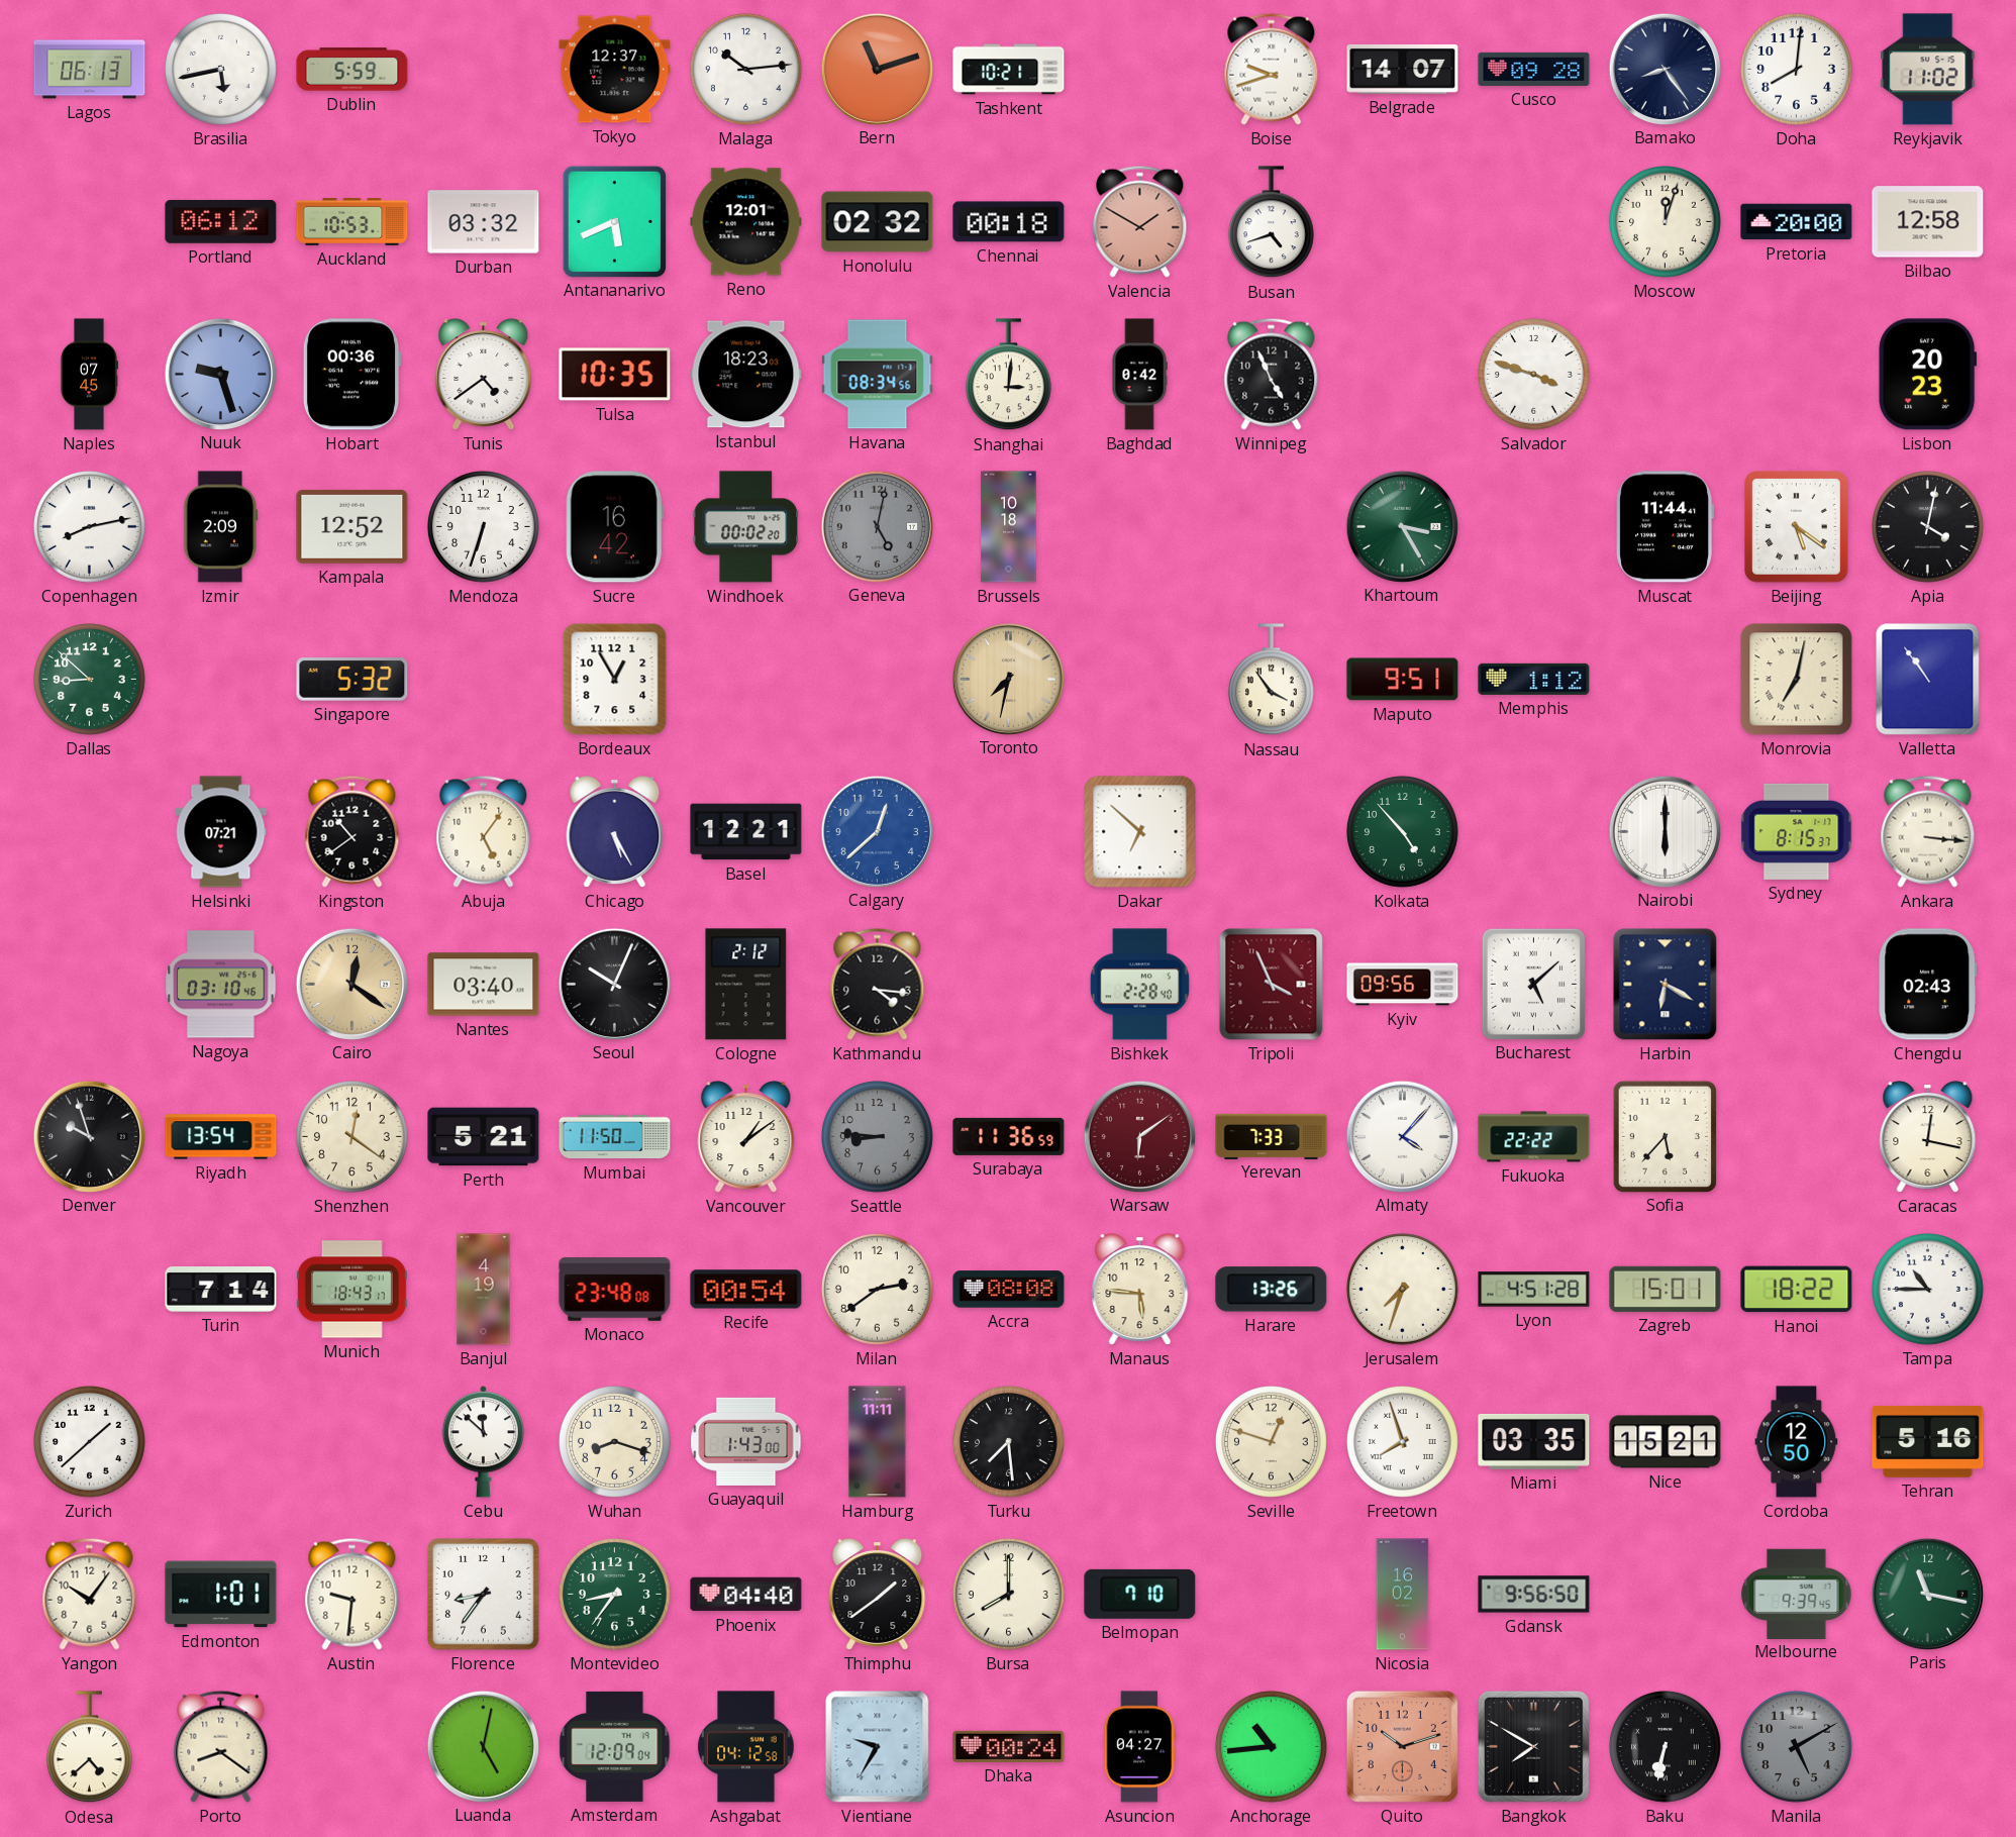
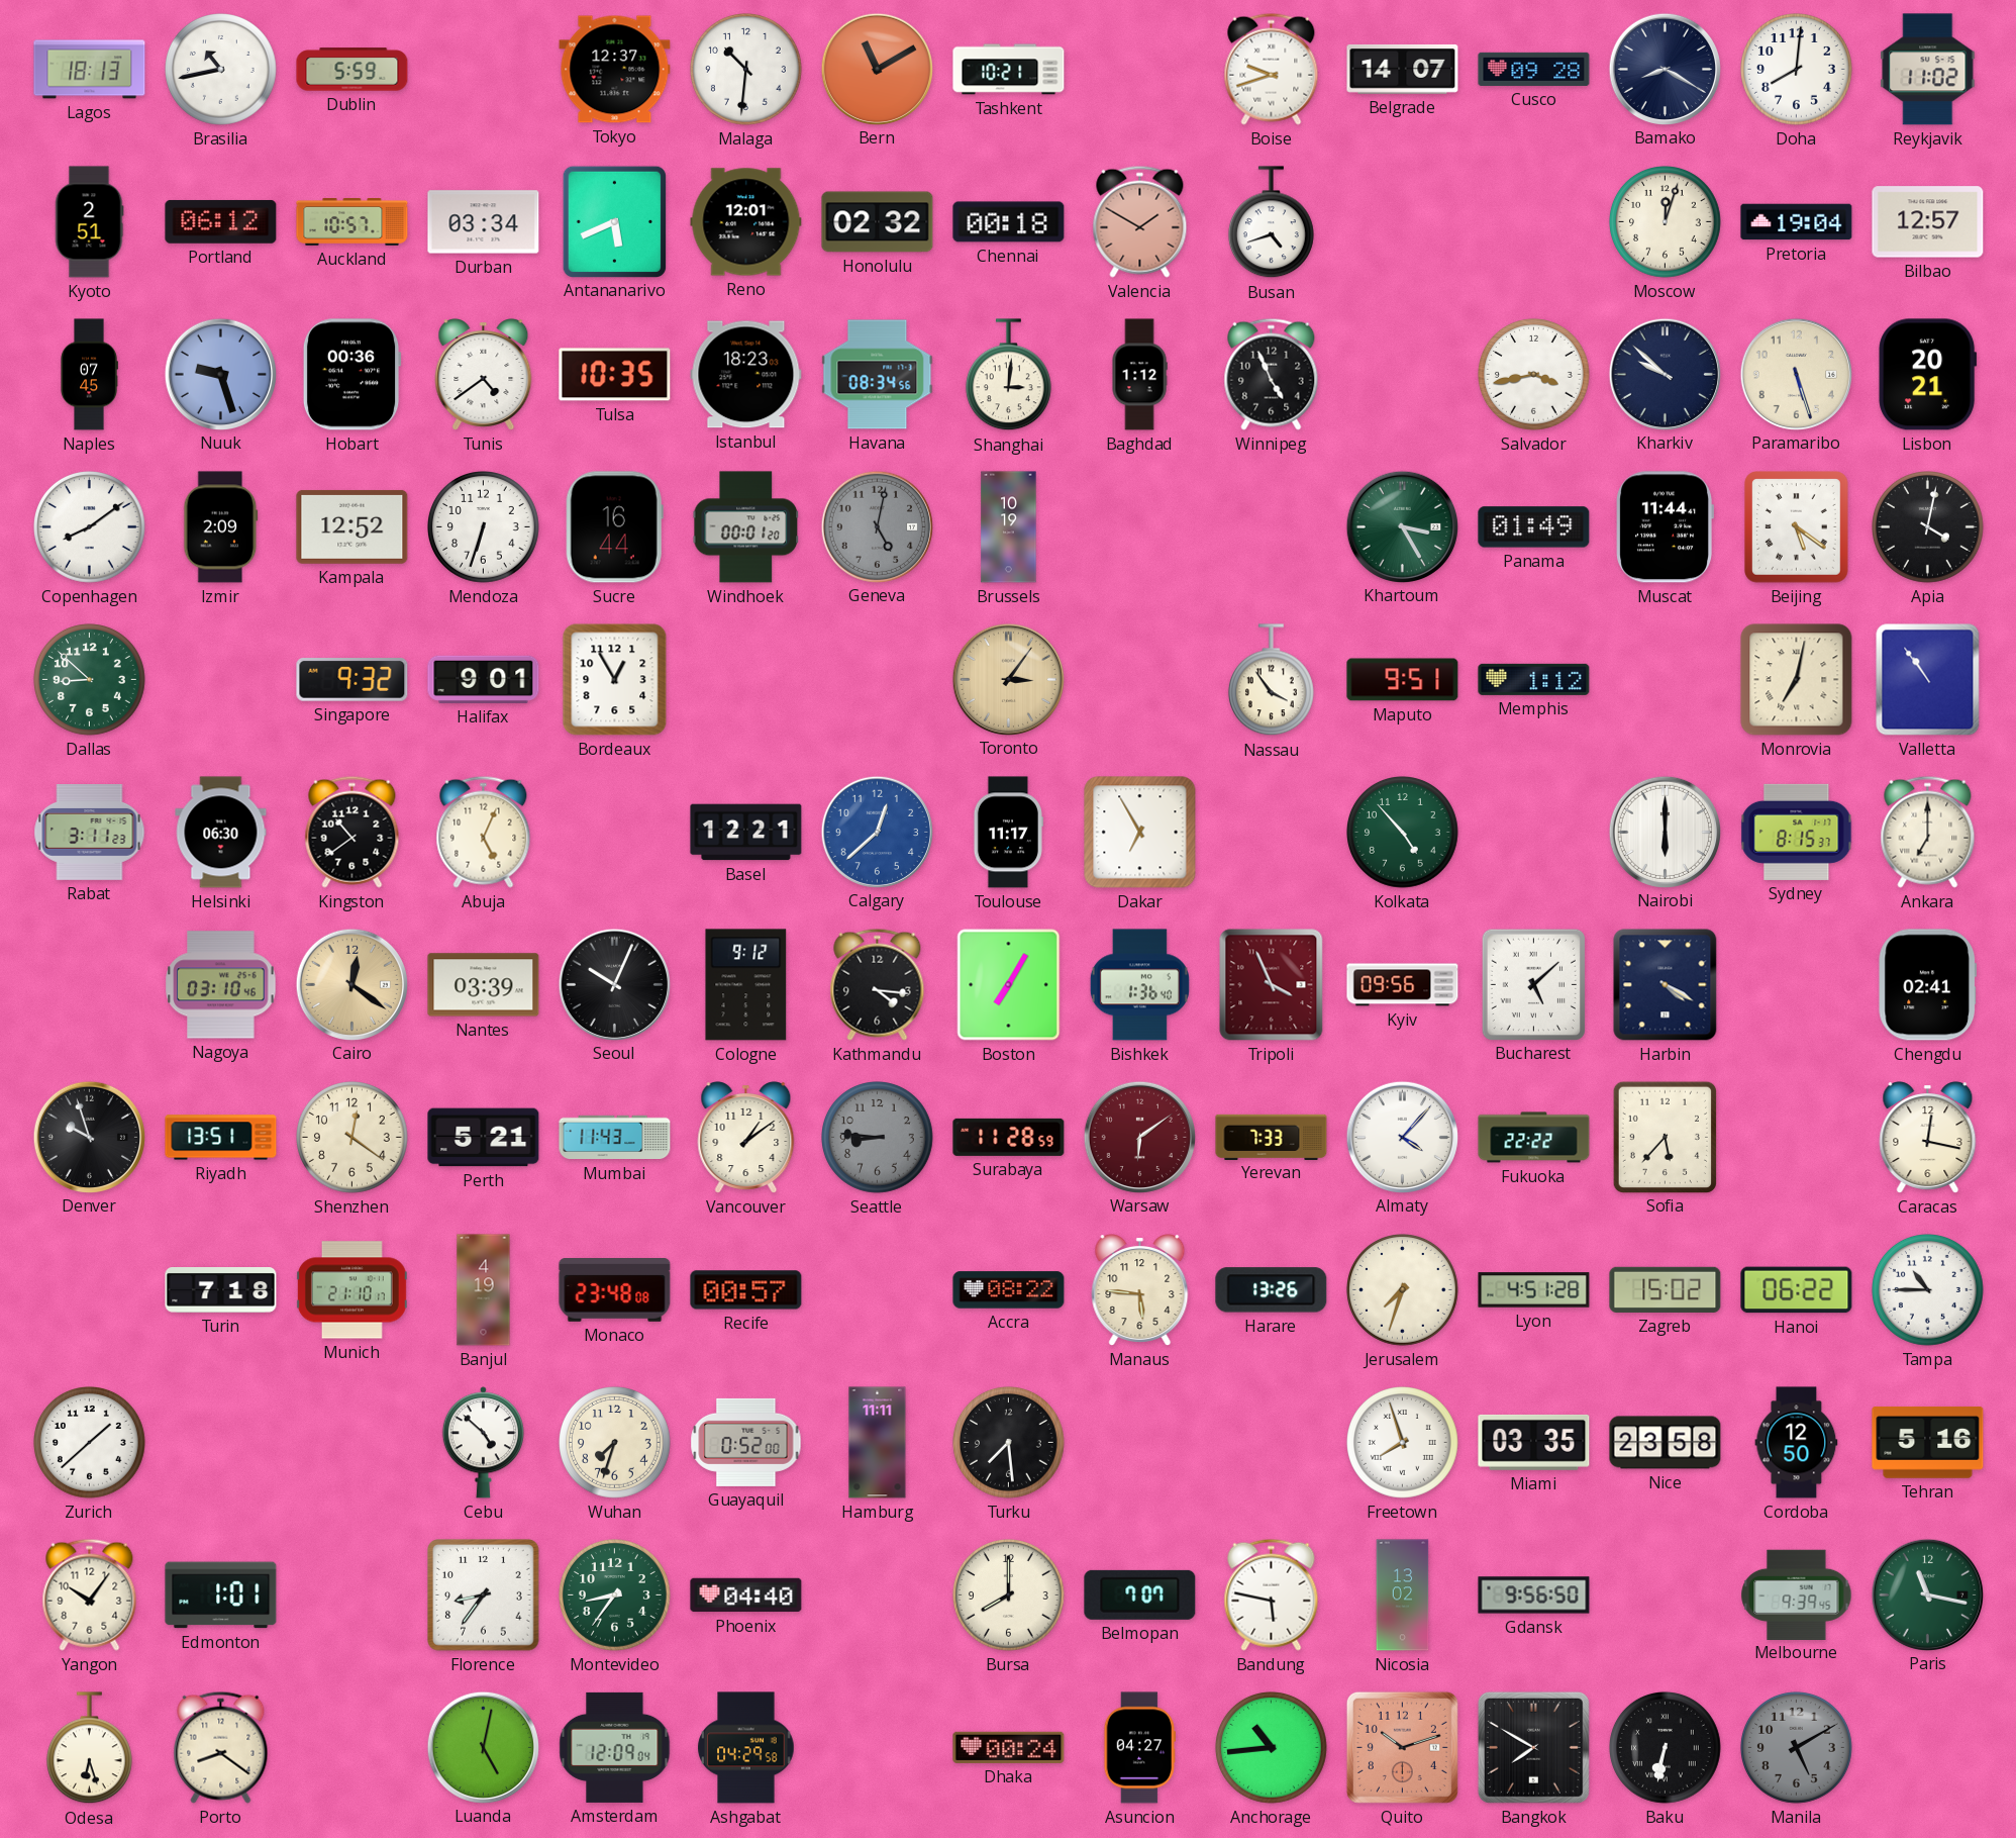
Lagos: 06:13 -> 18:13
Brasilia: 5:43 -> 10:43
Malaga: 10:14 -> 10:31
Bern: 11:12 -> 11:10
Bamako: 8:24 -> 8:20
Kyoto: none -> 2:51
Auckland: 10:53 -> 10:57
Durban: 03:32 -> 03:34
Pretoria: 20:00 -> 19:04
Bilbao: 12:58 -> 12:57
Baghdad: 0:42 -> 1:12
Salvador: 3:48 -> 3:43
Kharkiv: none -> 9:52
Paramaribo: none -> 5:27
Lisbon: 20:23 -> 20:21
Copenhagen: 8:13 -> 8:09
Sucre: 16:42 -> 16:44
Windhoek: 00:02 -> 00:01
Brussels: 10:18 -> 10:19
Panama: none -> 01:49
Singapore: 5:32 -> 9:32
Halifax: none -> 9:01
Toronto: 7:32 -> 3:06
Rabat: none -> 3:11
Helsinki: 07:21 -> 06:30
Abuja: 5:06 -> 5:04
Chicago: 5:25 -> none
Toulouse: none -> 11:17
Dakar: 6:52 -> 6:55
Ankara: 3:16 -> 7:00
Nantes: 03:40 -> 03:39
Cologne: 2:12 -> 9:12
Boston: none -> 7:05
Bishkek: 2:28 -> 1:36
Harbin: 6:20 -> 4:20
Chengdu: 02:43 -> 02:41
Riyadh: 13:54 -> 13:51
Mumbai: 11:50 -> 11:43
Surabaya: 11:36 -> 11:28
Turin: 7:14 -> 7:18
Munich: 18:43 -> 21:10
Recife: 00:54 -> 00:57
Milan: 2:39 -> none
Accra: 08:08 -> 08:22
Zagreb: 15:01 -> 15:02
Hanoi: 18:22 -> 06:22
Cebu: 11:52 -> 4:52
Wuhan: 8:18 -> 7:33
Guayaquil: 1:43 -> 0:52
Seville: 12:48 -> none
Nice: 15:21 -> 23:58
Austin: 9:31 -> none
Thimphu: 1:39 -> none
Belmopan: 7:10 -> 7:07
Bandung: none -> 5:47
Nicosia: 16:02 -> 13:02
Odesa: 4:38 -> 6:27
Ashgabat: 04:12 -> 04:29
Vientiane: 9:35 -> none
